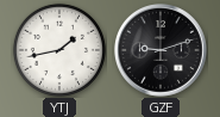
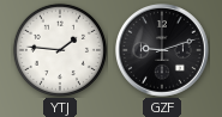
YTJ: 1:43 -> 1:46
